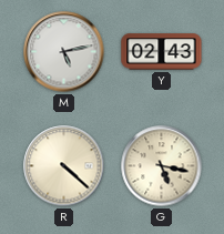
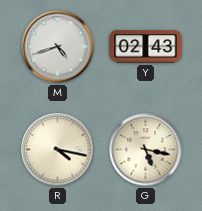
M: 5:13 -> 4:42
R: 4:22 -> 4:17
